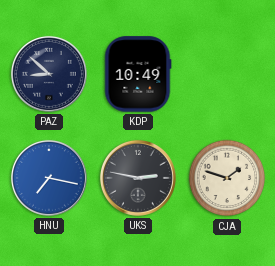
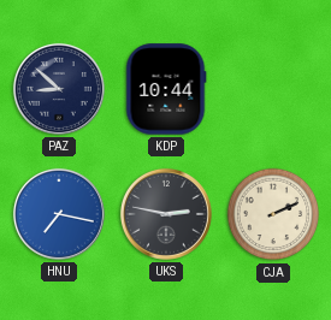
KDP: 10:49 -> 10:44
CJA: 1:48 -> 2:11
